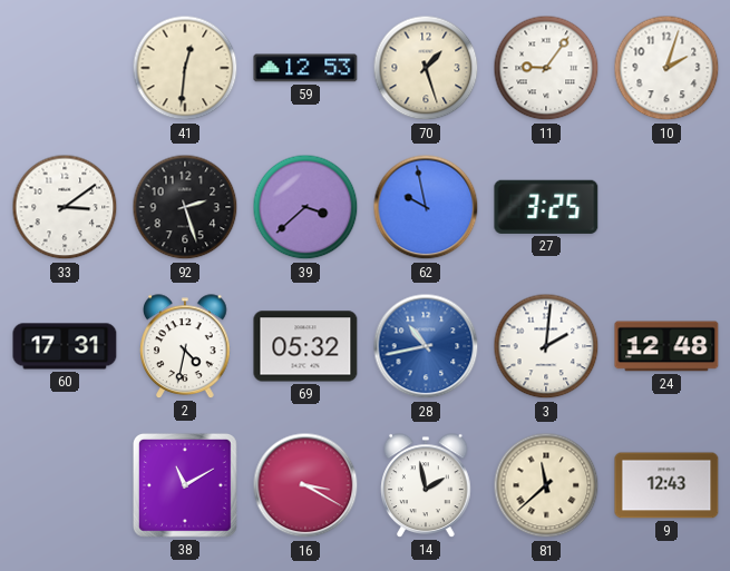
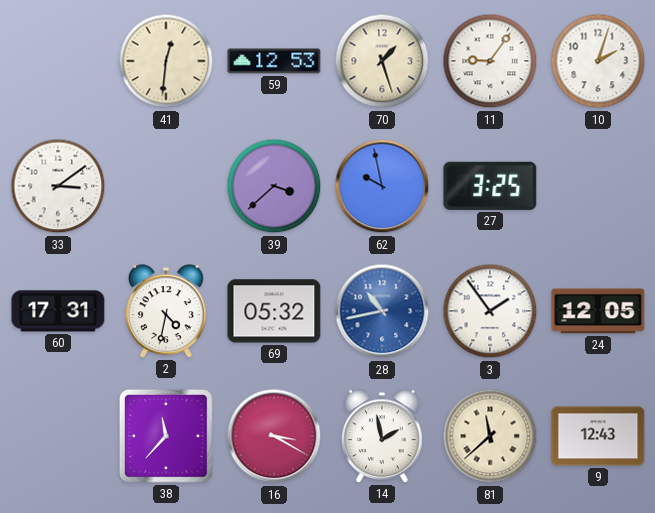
92: 2:27 -> none
3: 2:01 -> 1:54
24: 12:48 -> 12:05
38: 11:10 -> 11:37
